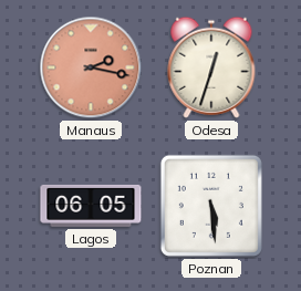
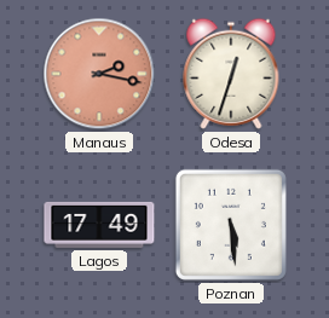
Lagos: 06:05 -> 17:49
